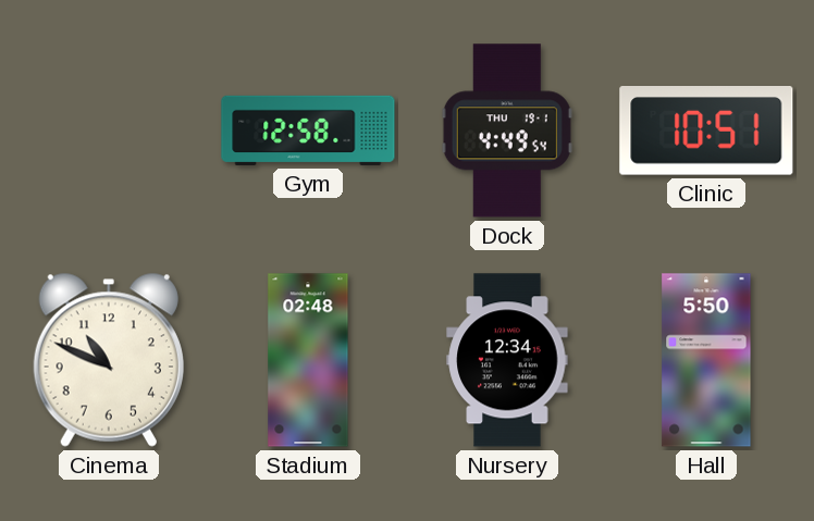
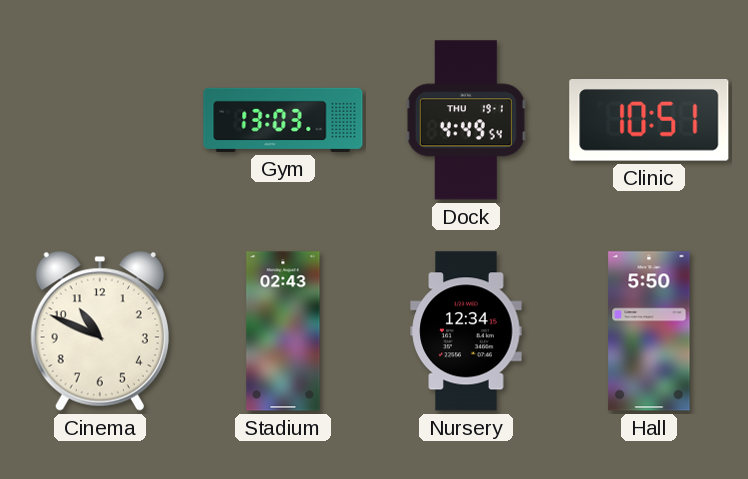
Gym: 12:58 -> 13:03
Stadium: 02:48 -> 02:43
